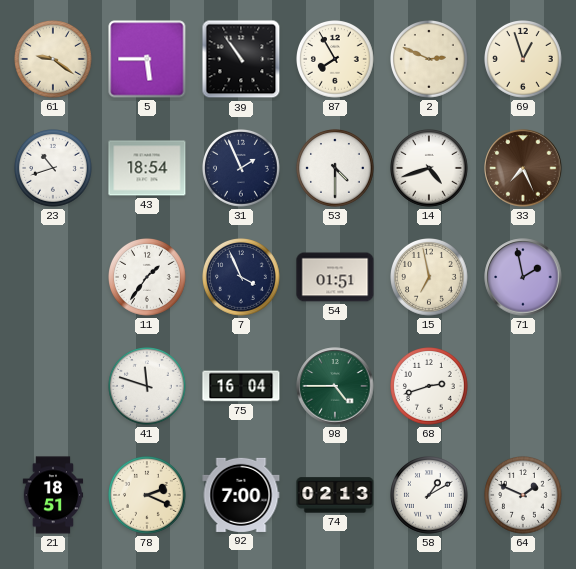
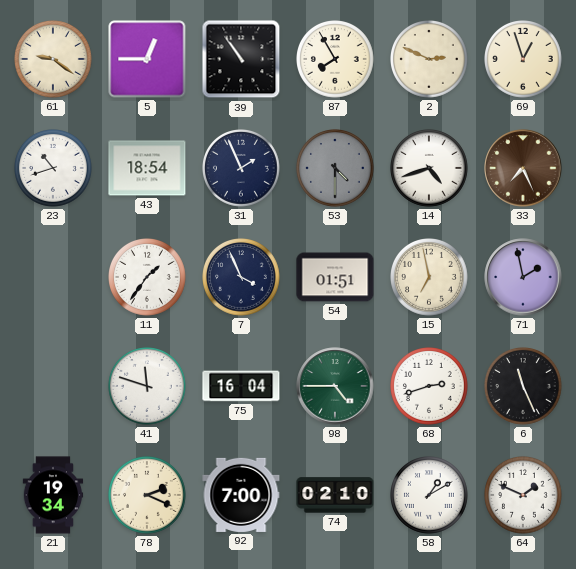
5: 5:45 -> 12:45
53 dial: white -> grey
6: none -> 11:26
21: 18:51 -> 19:34
74: 02:13 -> 02:10
